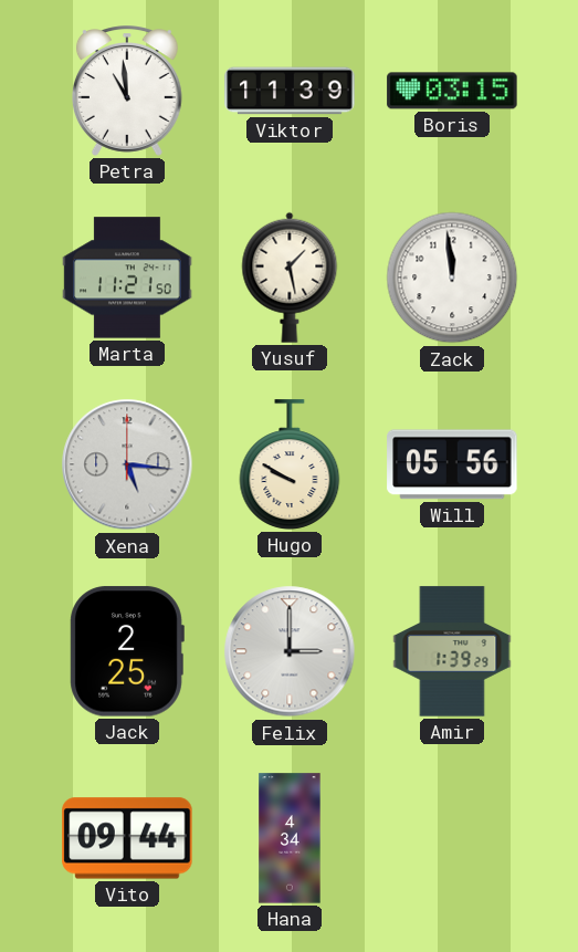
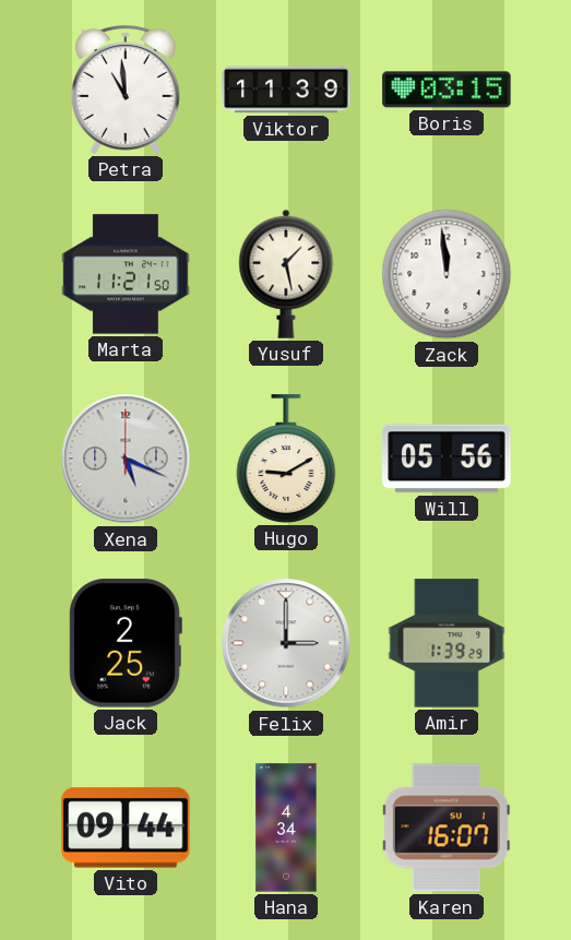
Xena: 5:16 -> 5:19
Hugo: 9:50 -> 9:10
Karen: none -> 16:07
